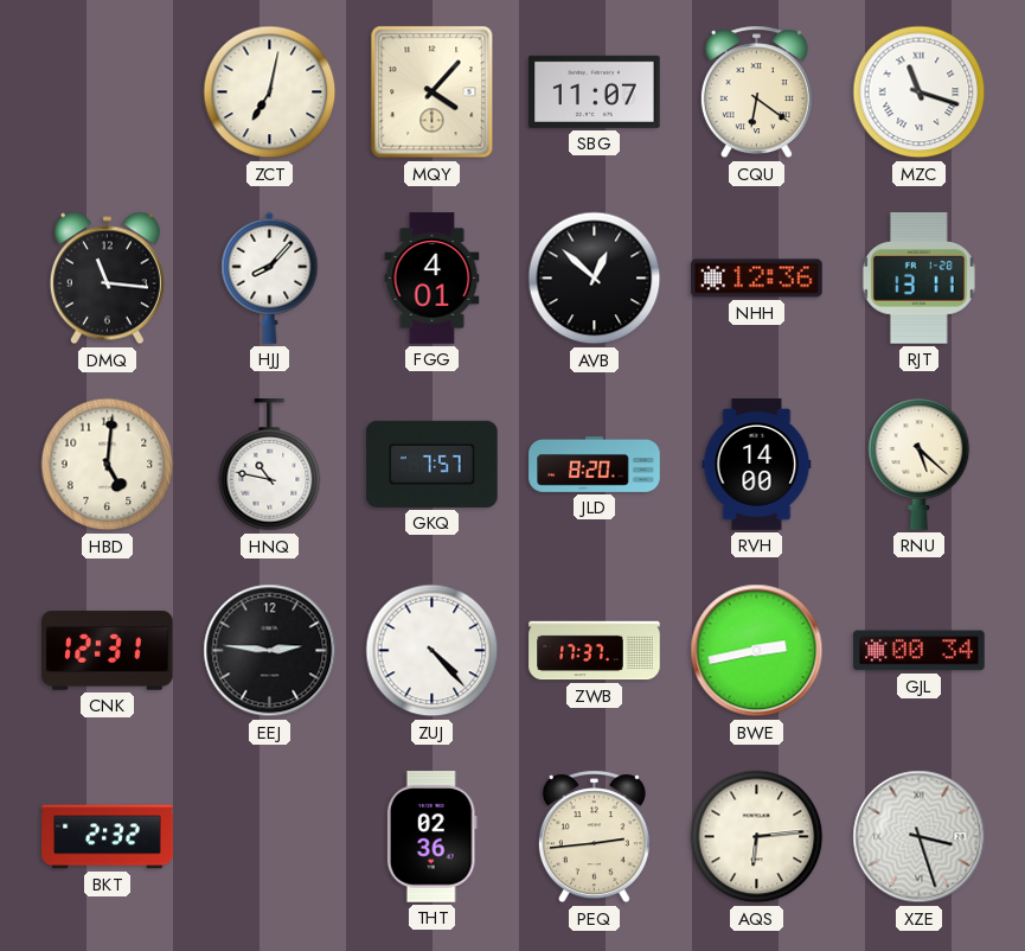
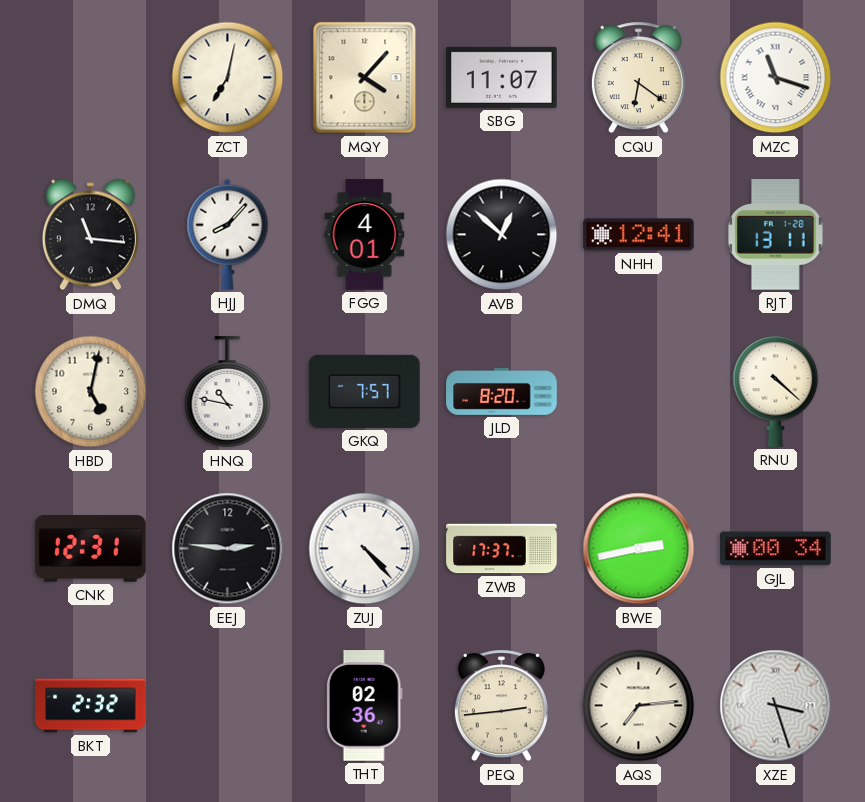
NHH: 12:36 -> 12:41
HBD: 5:01 -> 5:02
RVH: 14:00 -> none
RNU: 5:22 -> 4:22
AQS: 6:14 -> 7:14
